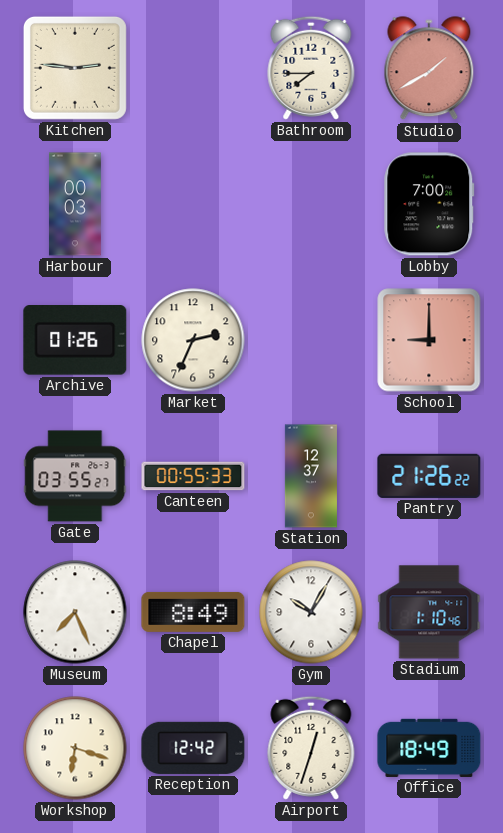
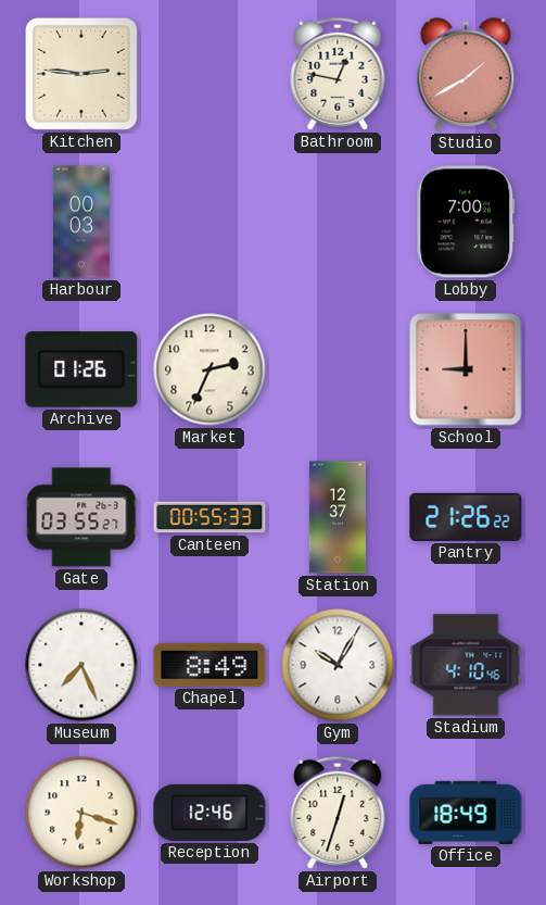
Bathroom: 7:45 -> 12:47
Stadium: 1:10 -> 4:10
Reception: 12:42 -> 12:46
